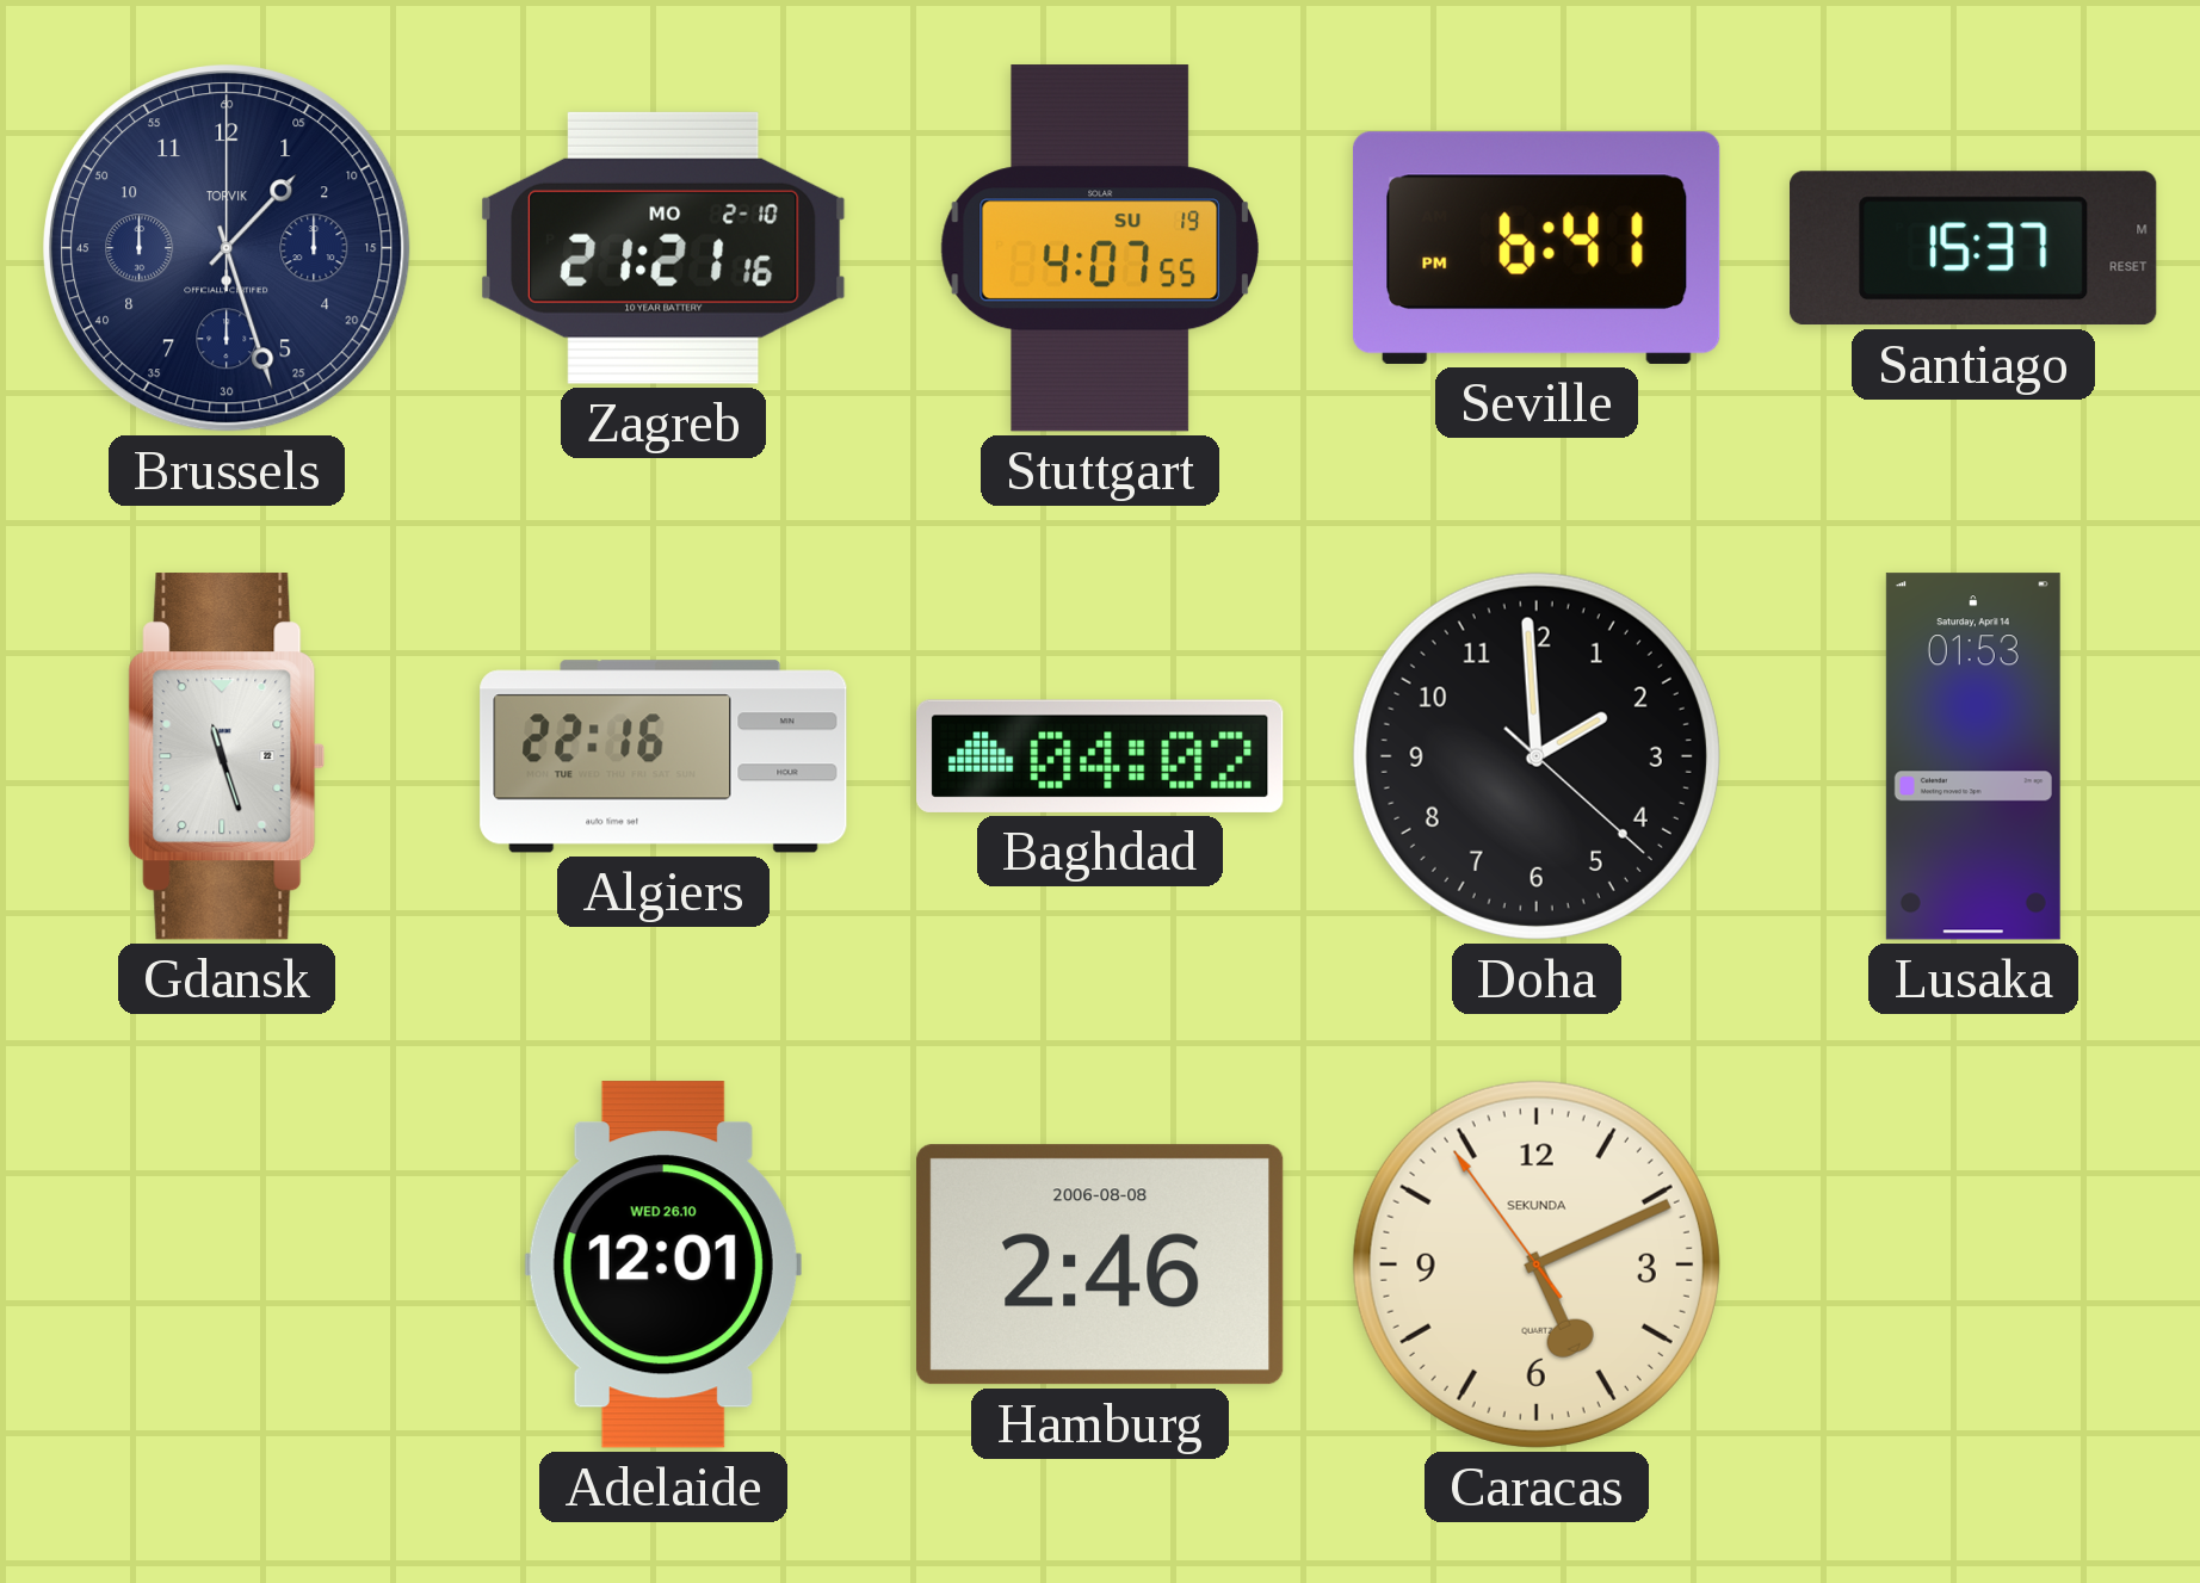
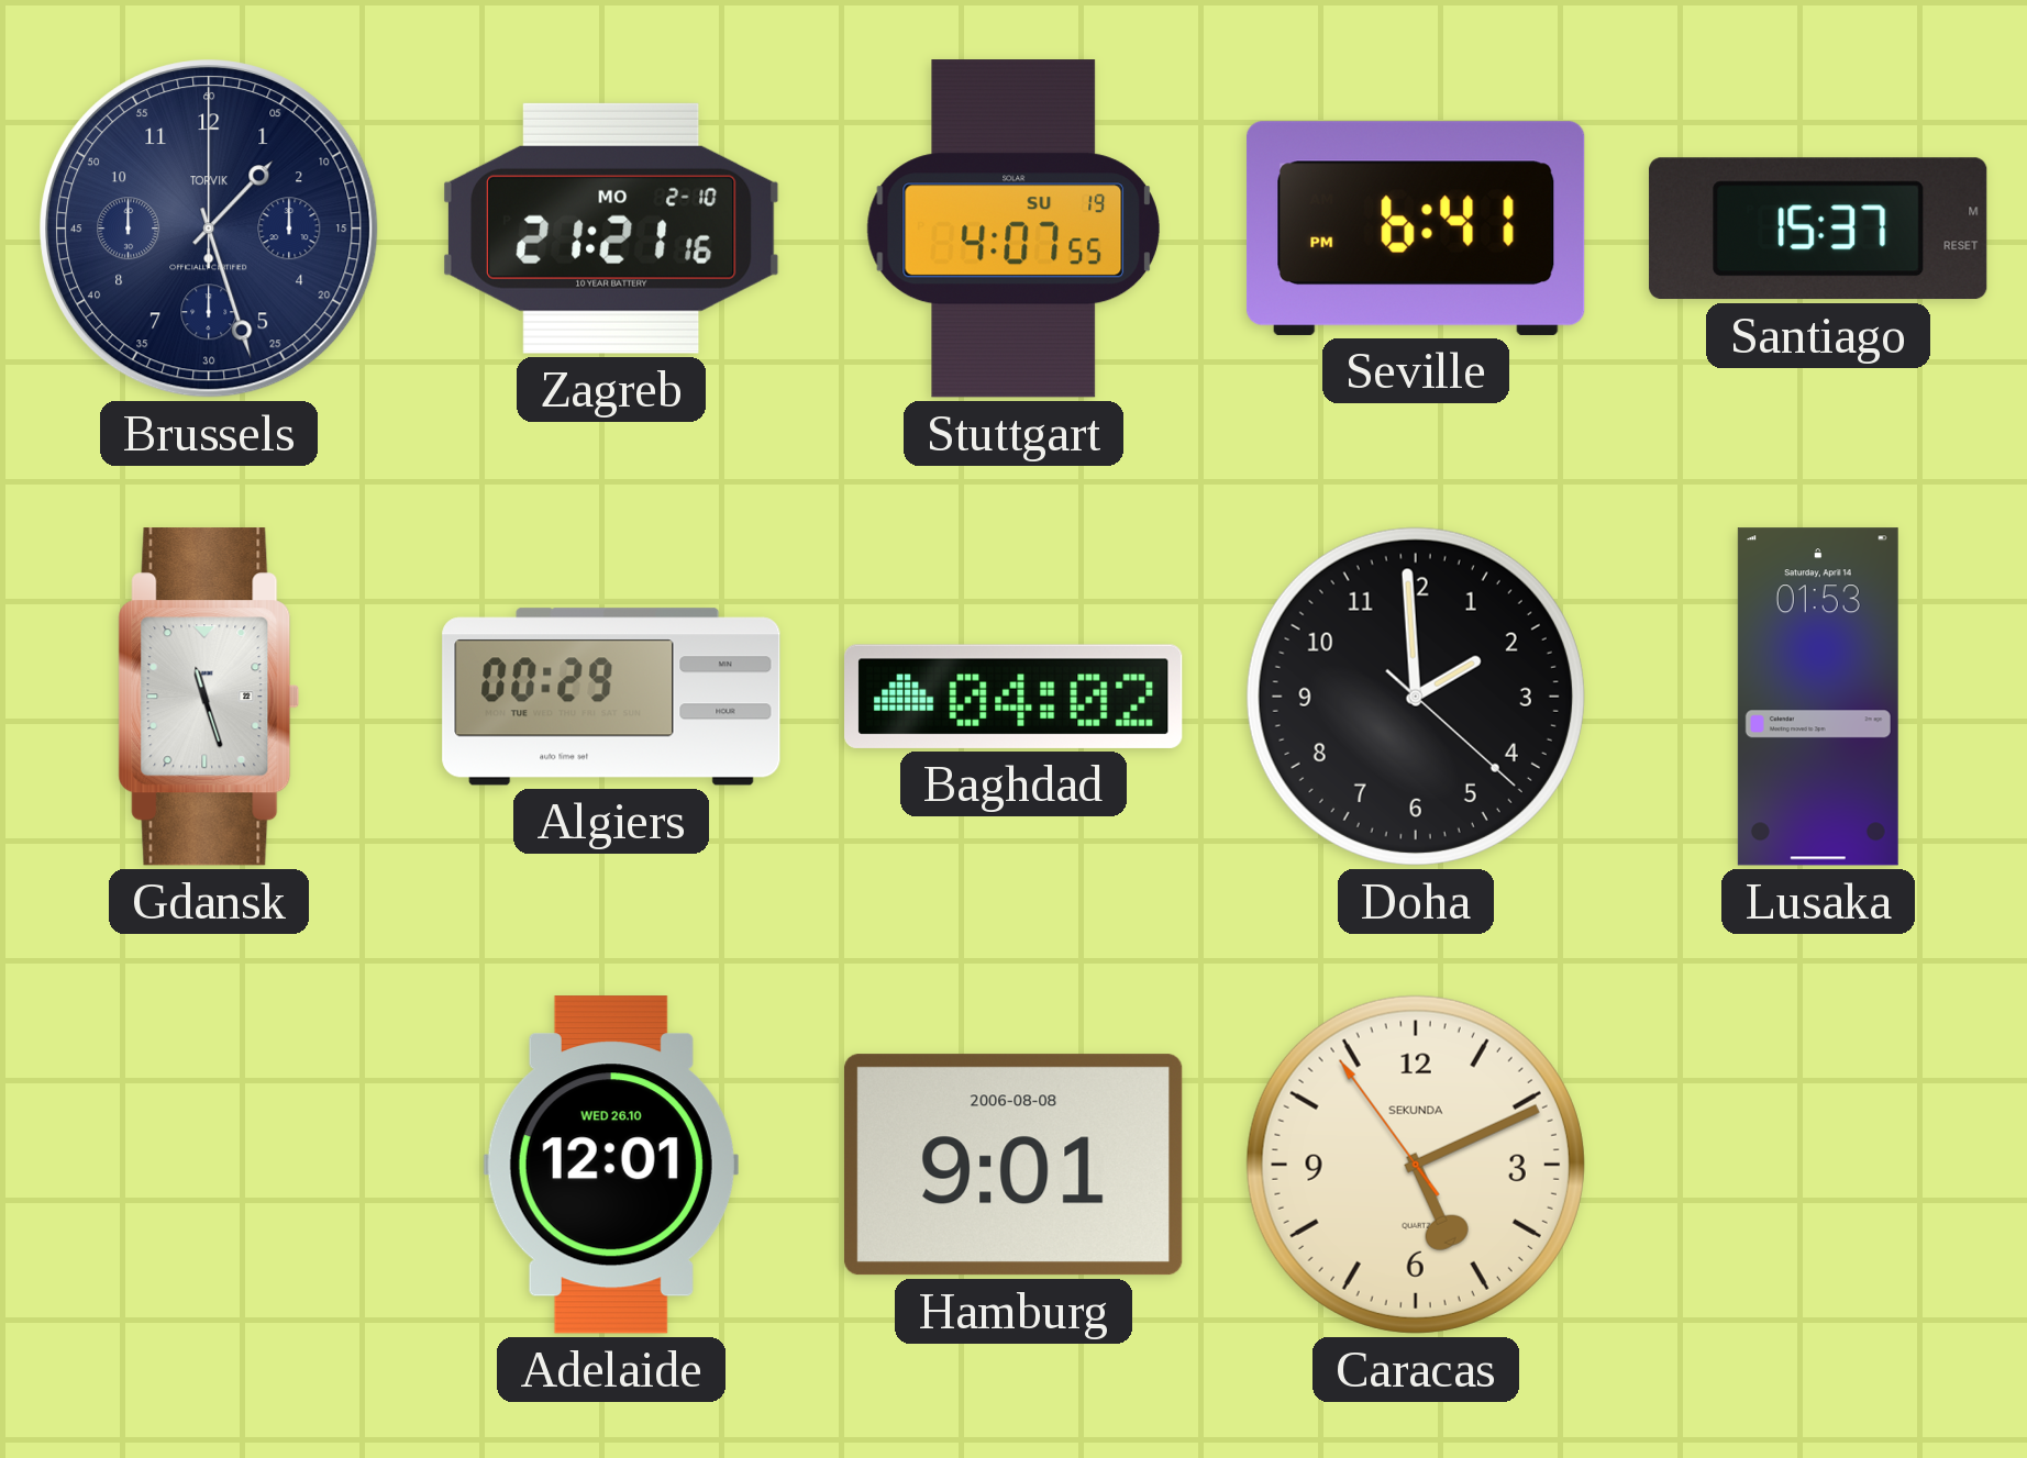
Algiers: 22:16 -> 00:29
Hamburg: 2:46 -> 9:01
